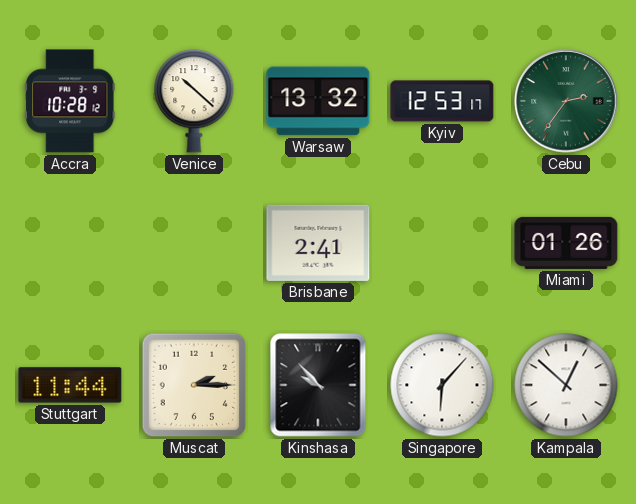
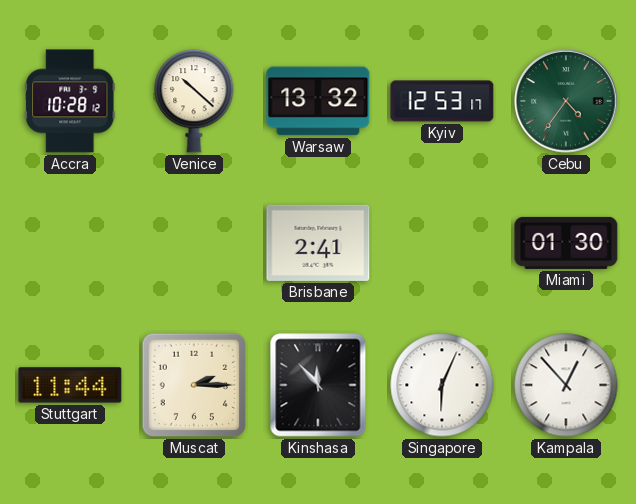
Cebu: 2:36 -> 4:36
Miami: 01:26 -> 01:30
Kinshasa: 9:53 -> 11:53
Singapore: 6:07 -> 6:04
Kampala: 12:52 -> 12:53
